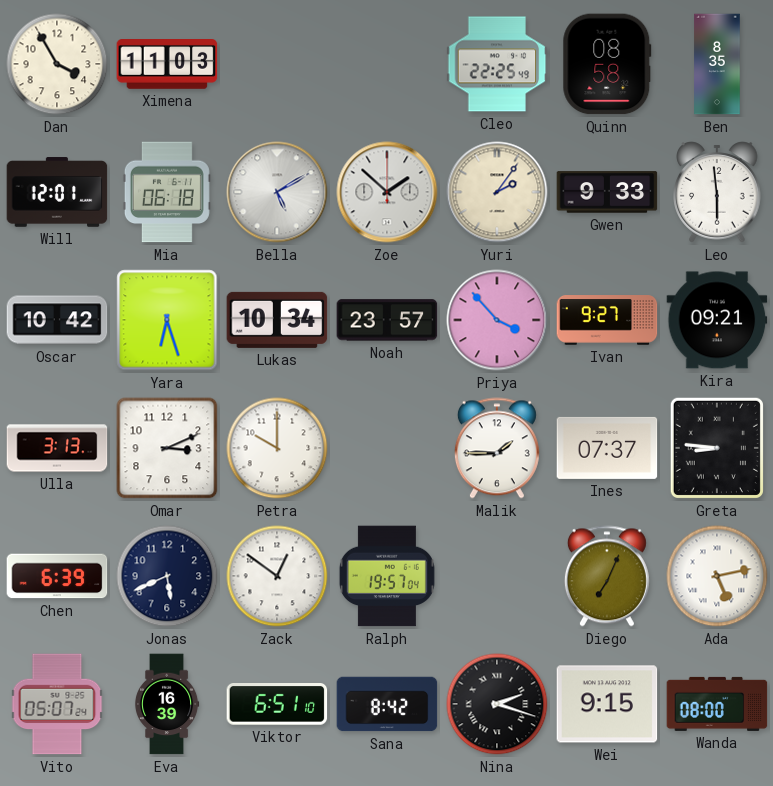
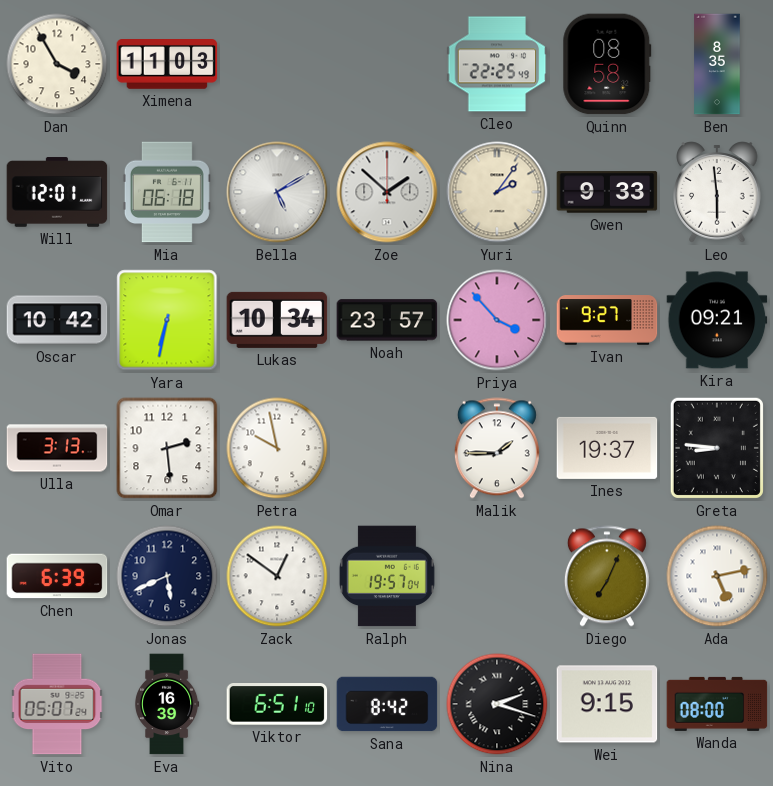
Yara: 6:27 -> 6:32
Omar: 3:11 -> 2:29
Petra: 10:00 -> 9:58
Ines: 07:37 -> 19:37
